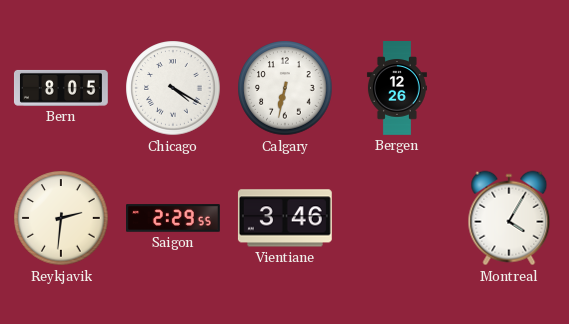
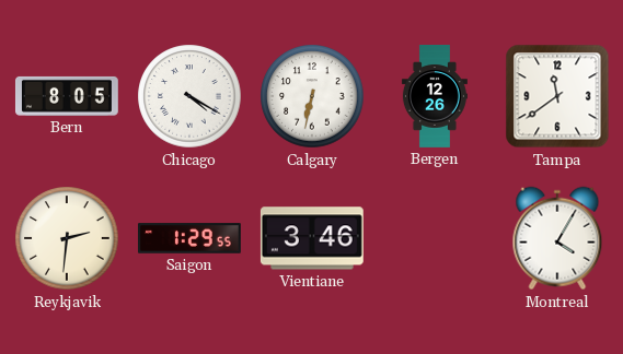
Tampa: none -> 11:39
Saigon: 2:29 -> 1:29
